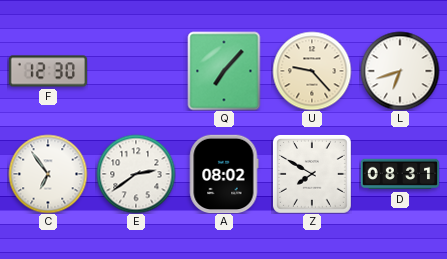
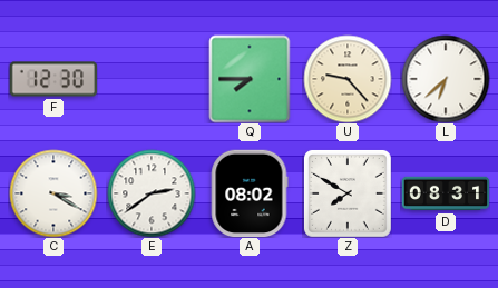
Q: 7:07 -> 7:45
L: 6:42 -> 6:38
C: 6:54 -> 3:20
